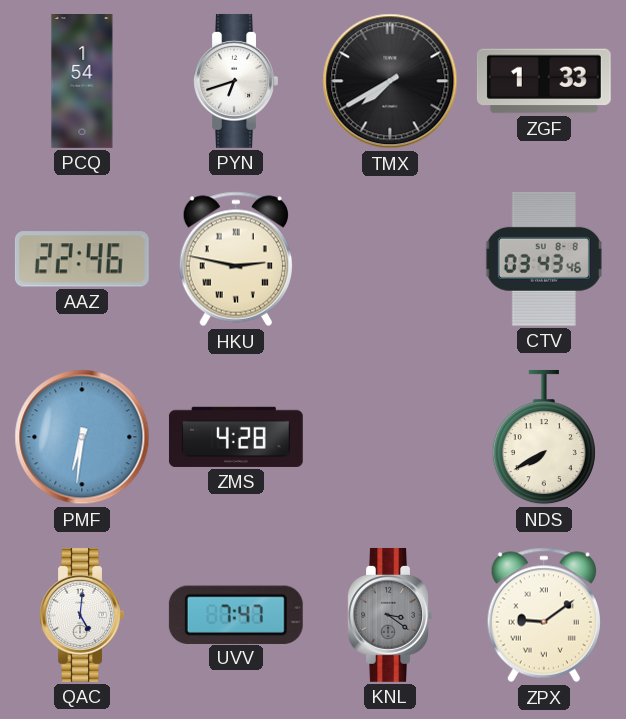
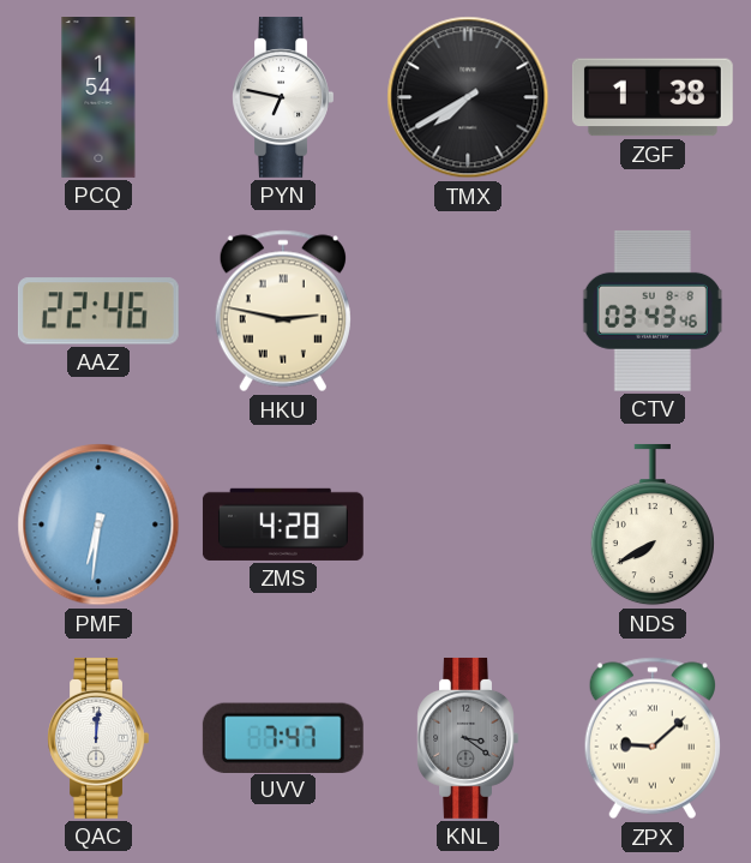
PYN: 6:42 -> 6:47
ZGF: 1:33 -> 1:38
QAC: 5:01 -> 12:01
ZPX: 9:09 -> 9:08
